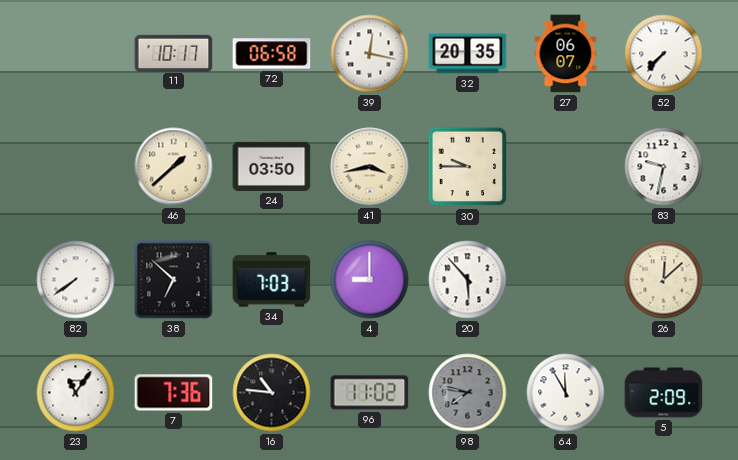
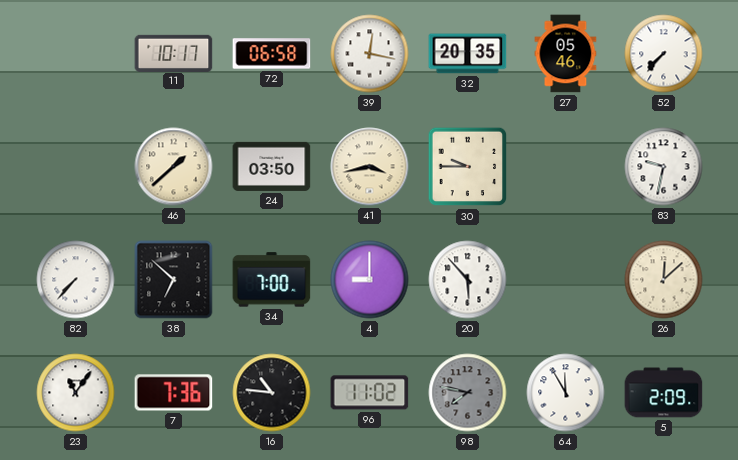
27: 06:07 -> 05:46
82: 7:39 -> 7:37
34: 7:03 -> 7:00
